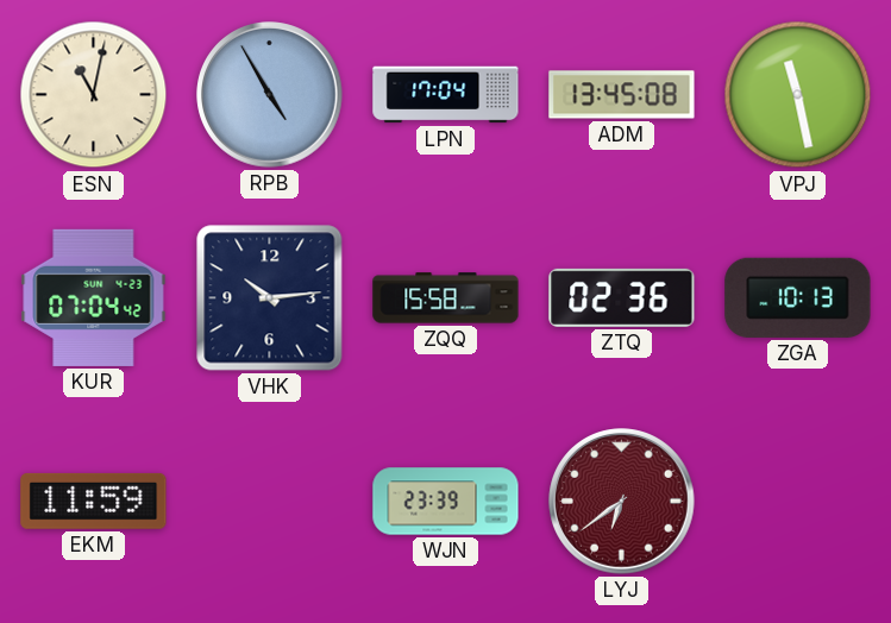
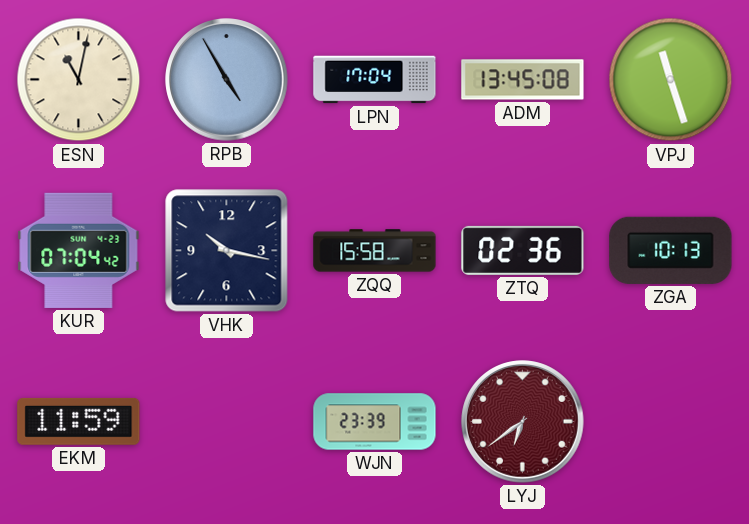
VPJ: 11:28 -> 11:27
VHK: 10:14 -> 10:17
